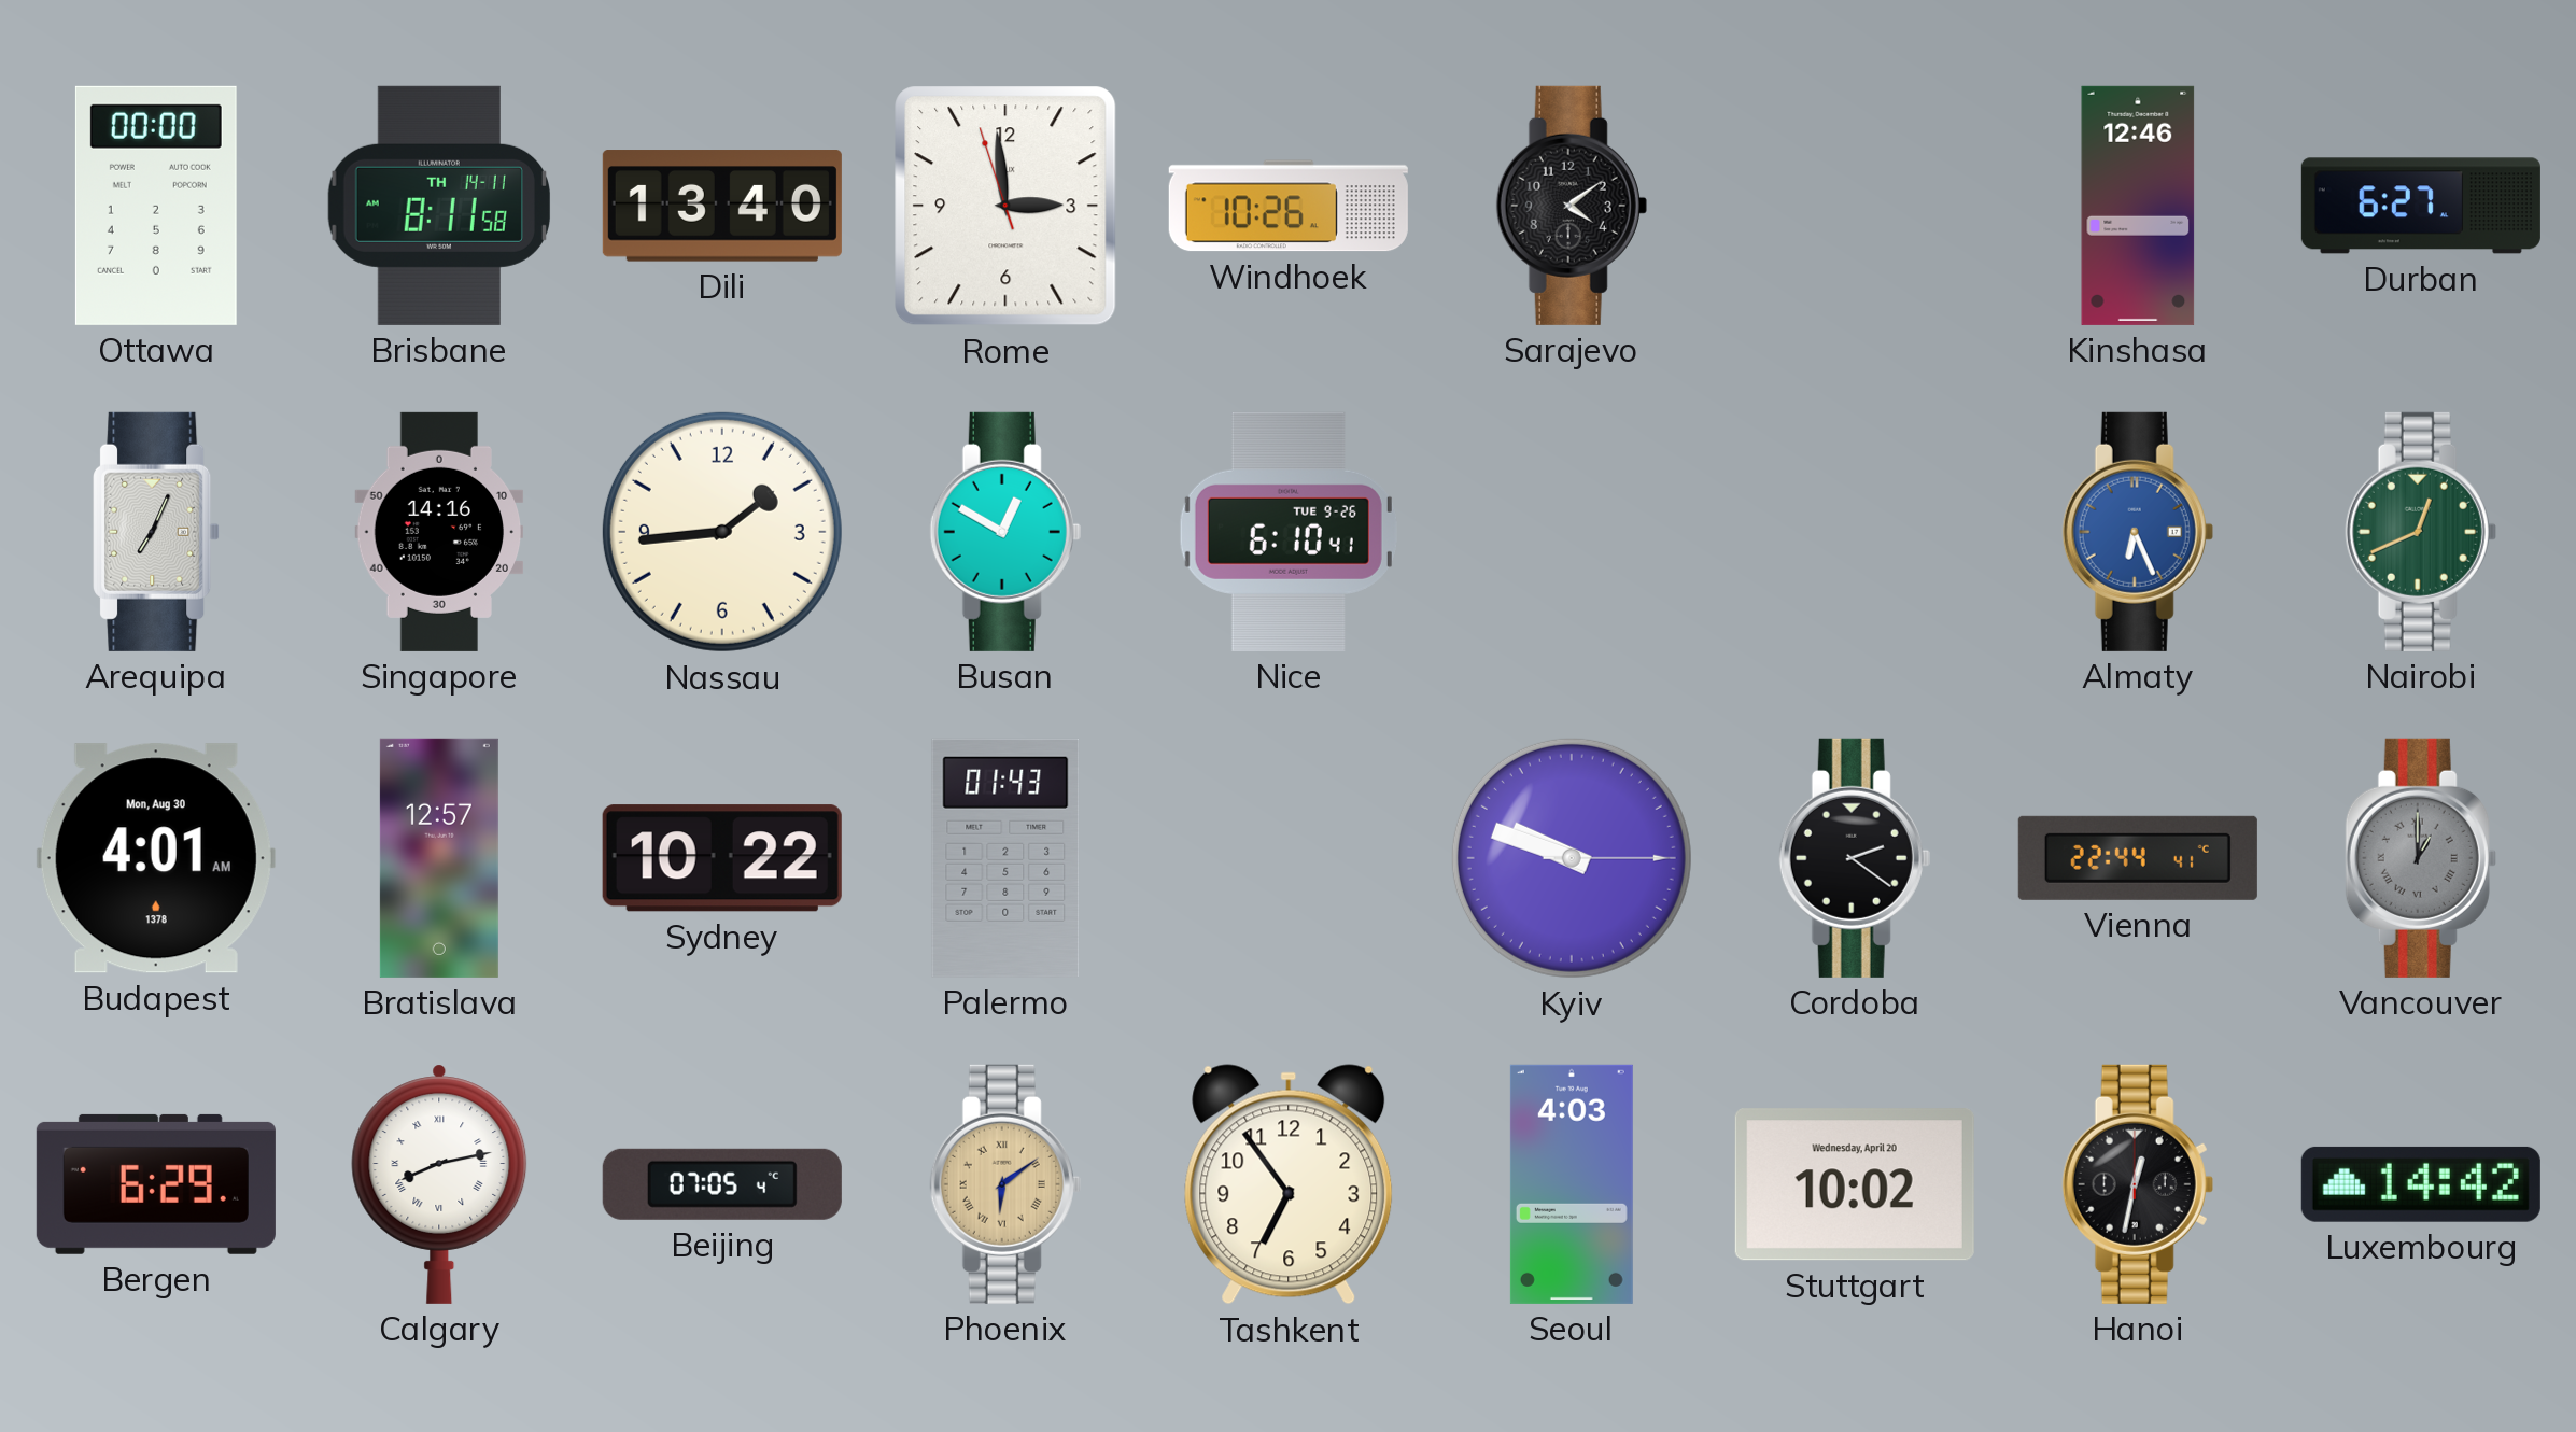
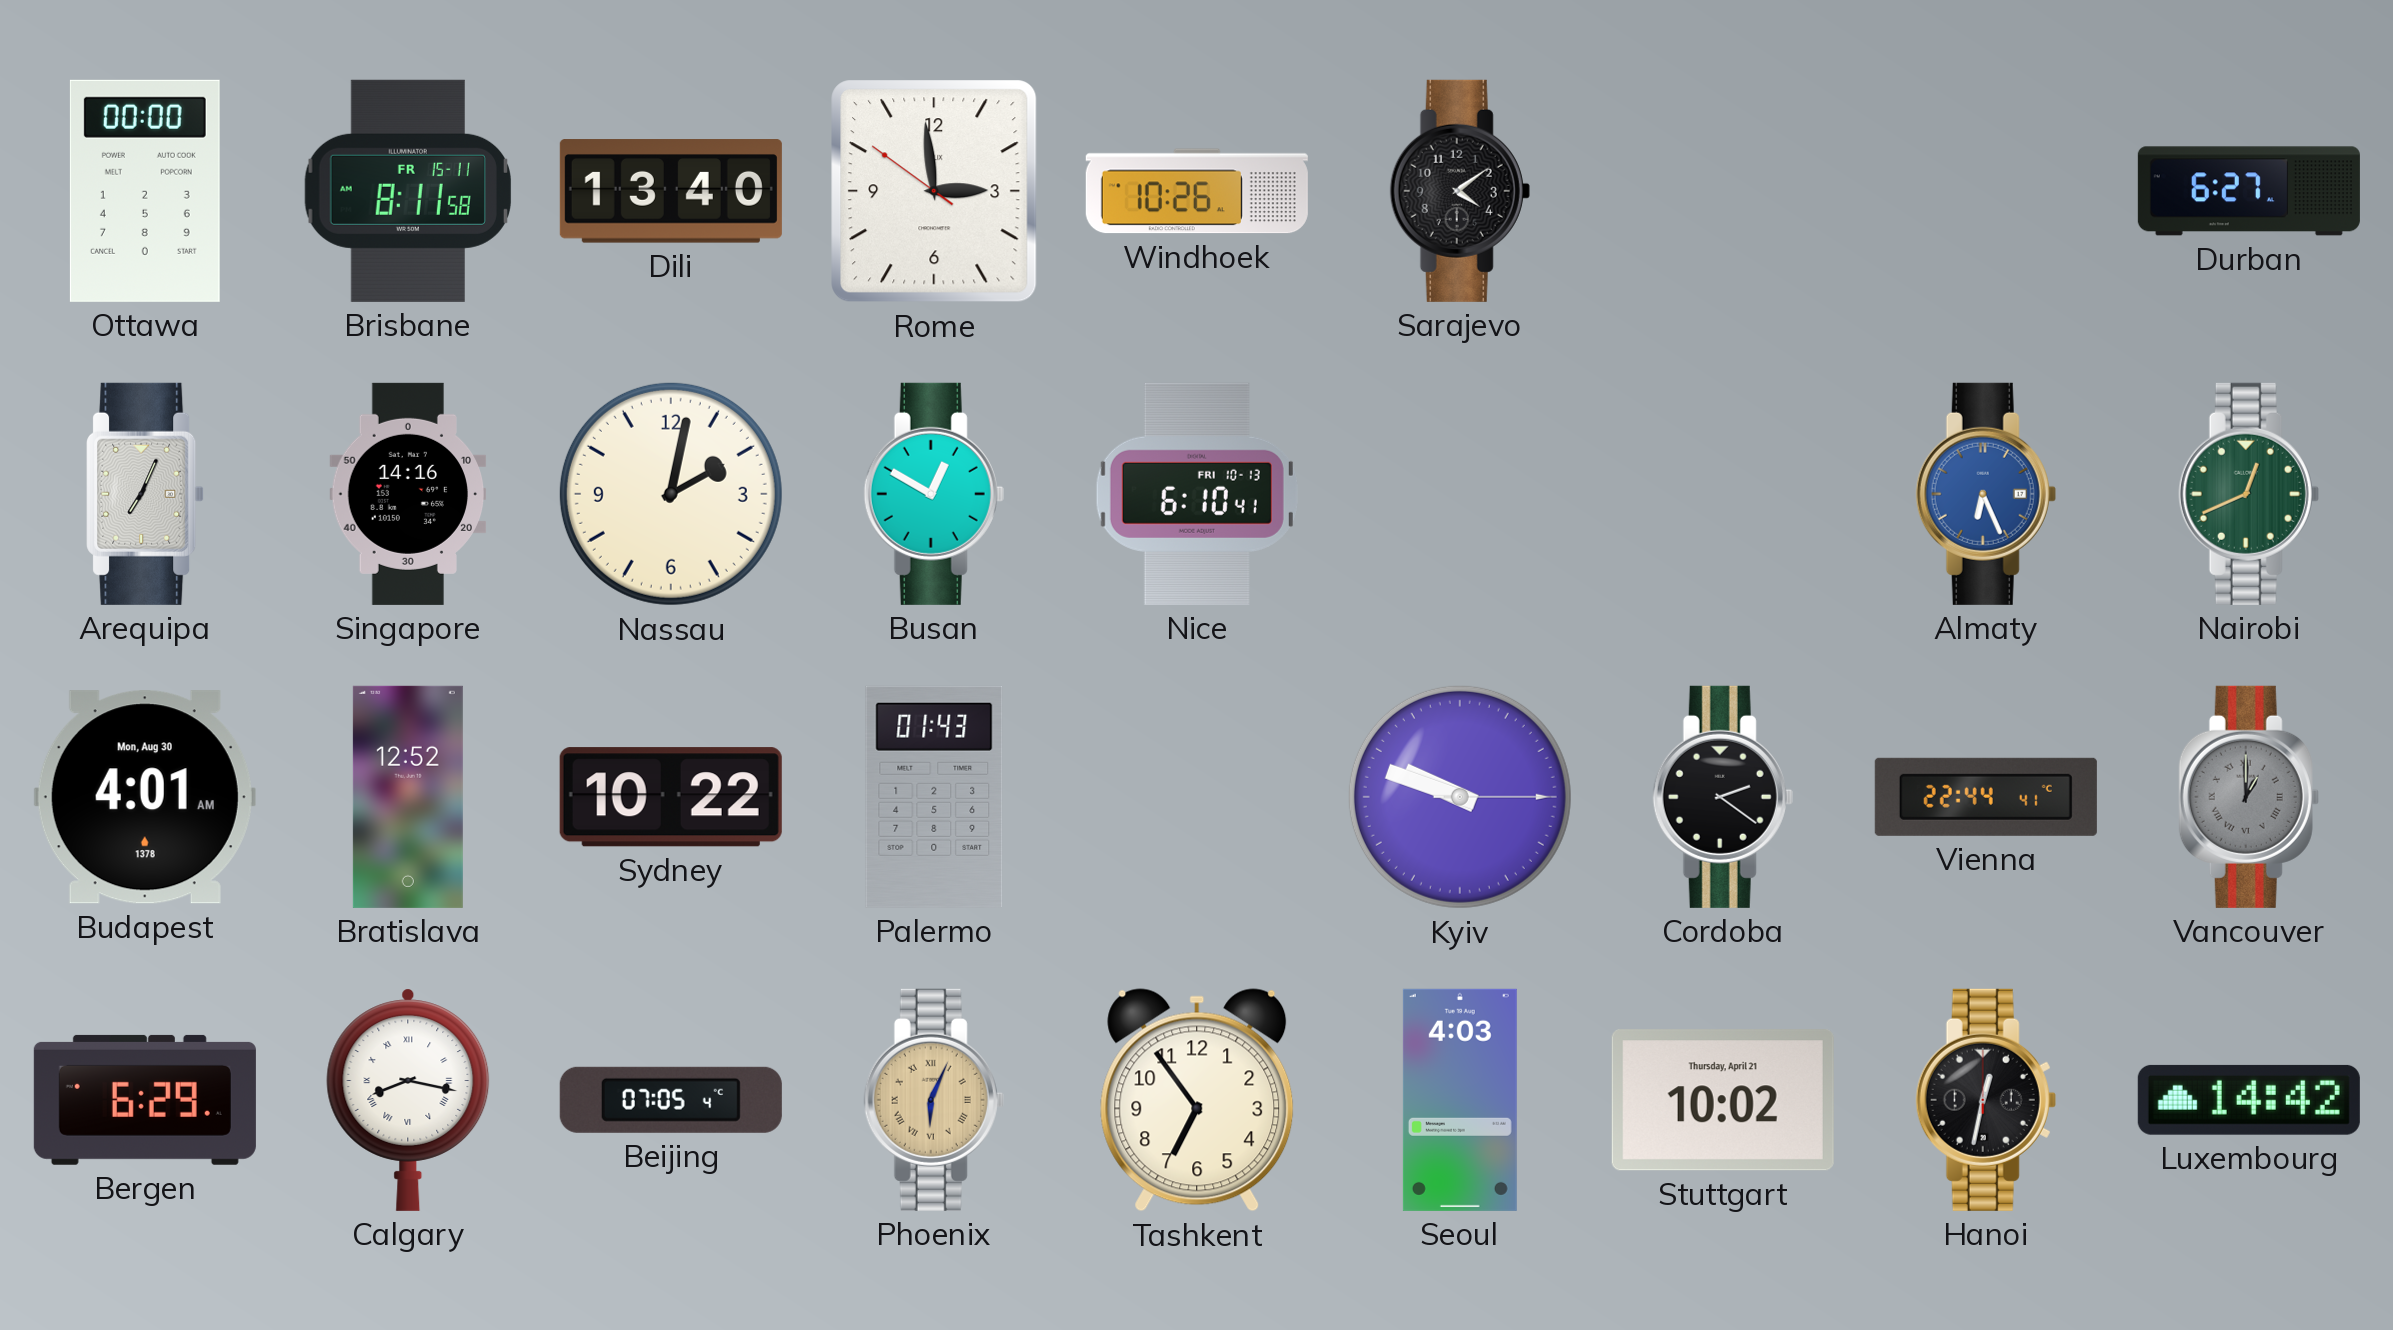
Brisbane date: TH 14-11 -> FR 15-11
Rome: 2:58:57 -> 2:58:51
Kinshasa: 12:46 -> none
Nassau: 1:44 -> 2:02
Nice date: TUE 9-26 -> FRI 10-13
Bratislava: 12:57 -> 12:52
Calgary: 8:13 -> 8:17
Phoenix: 6:09 -> 6:04
Stuttgart date: Wednesday, April 20 -> Thursday, April 21
